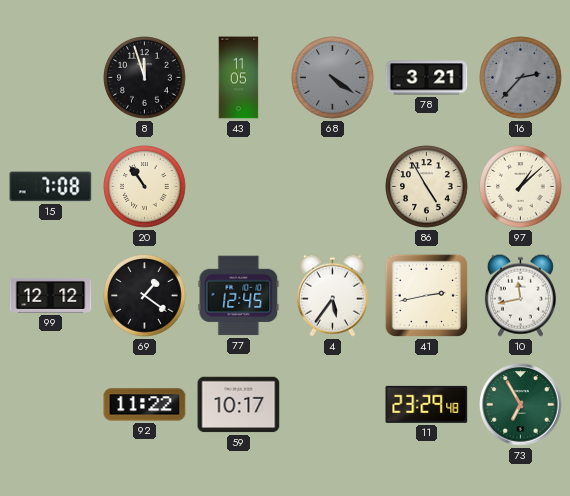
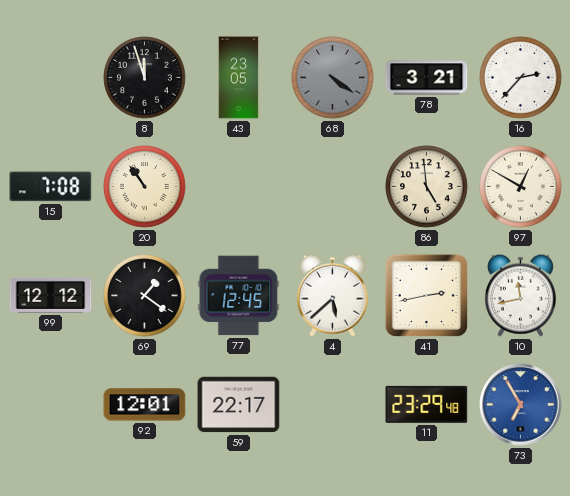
43: 11:05 -> 23:05
16 dial: grey -> white
86: 4:55 -> 4:59
97: 1:08 -> 12:50
4: 5:36 -> 5:38
92: 11:22 -> 12:01
59: 10:17 -> 22:17
73 dial: green -> blue
